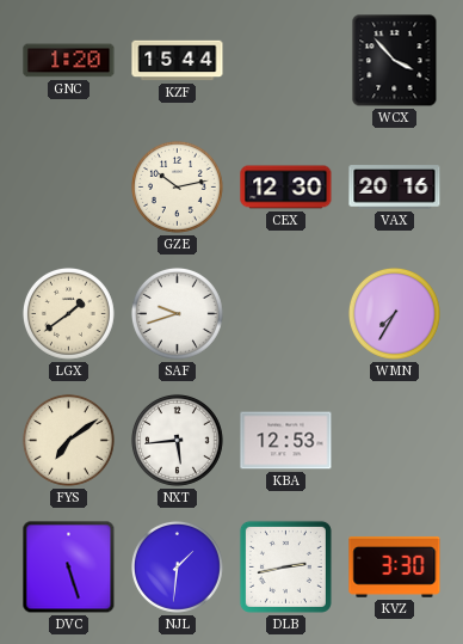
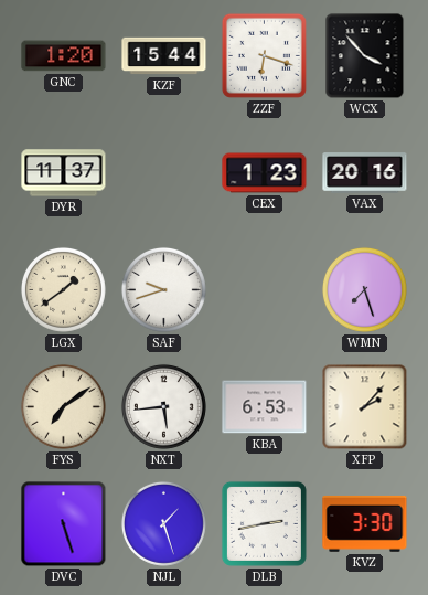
ZZF: none -> 6:18
DYR: none -> 11:37
GZE: 10:13 -> none
CEX: 12:30 -> 1:23
WMN: 7:35 -> 7:27
KBA: 12:53 -> 6:53
XFP: none -> 2:07
NJL: 1:31 -> 1:27
